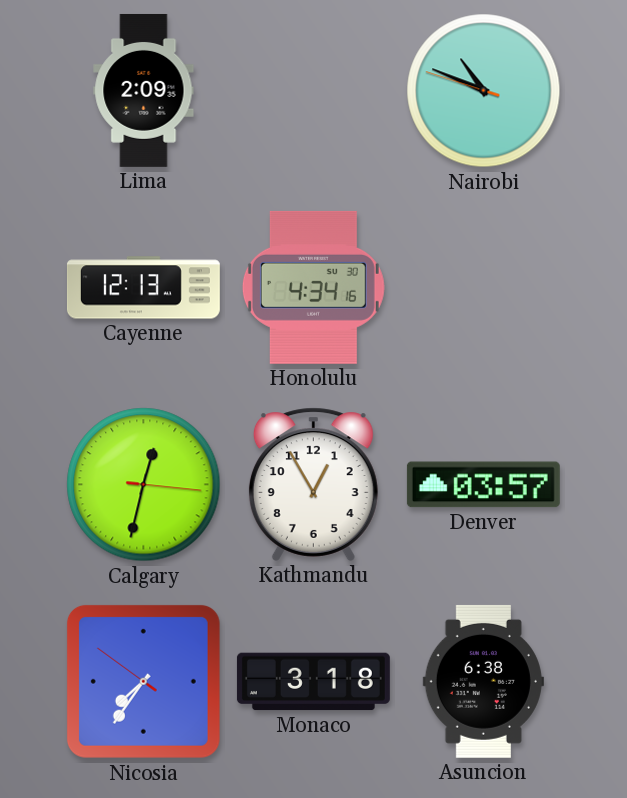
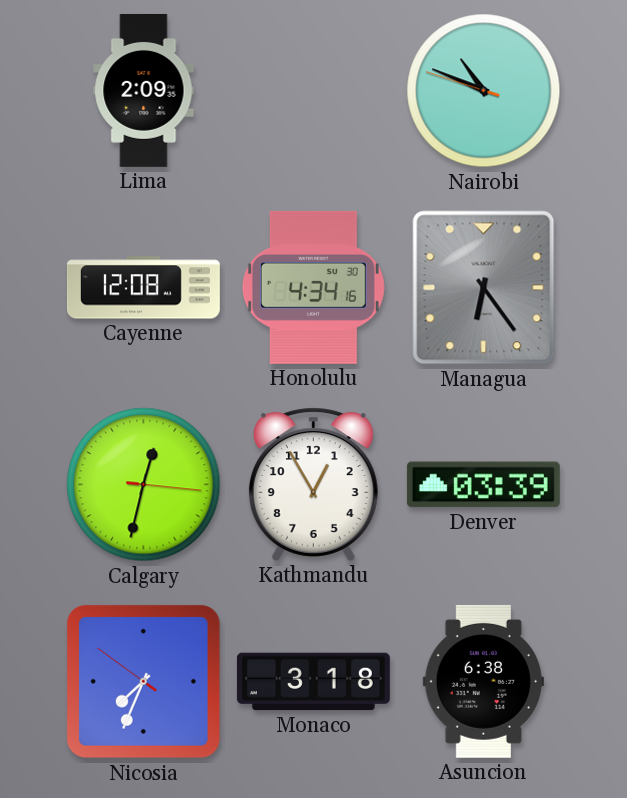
Cayenne: 12:13 -> 12:08
Managua: none -> 6:24
Denver: 03:57 -> 03:39
Nicosia: 7:35 -> 7:33
